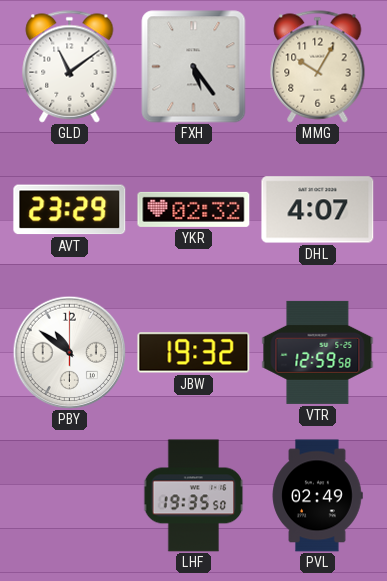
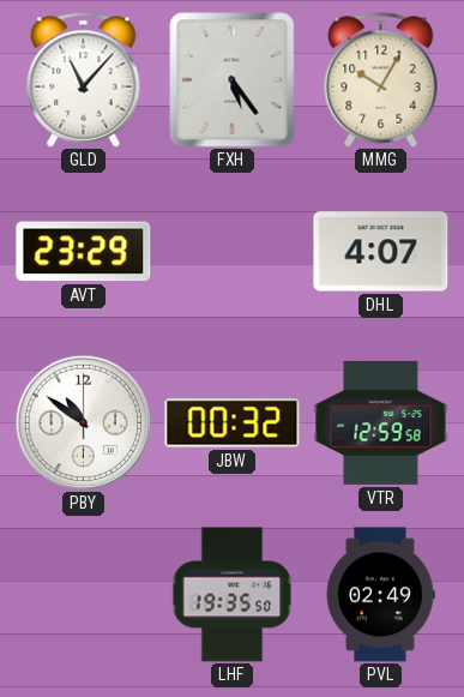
GLD: 11:09 -> 11:07
YKR: 02:32 -> none
JBW: 19:32 -> 00:32
